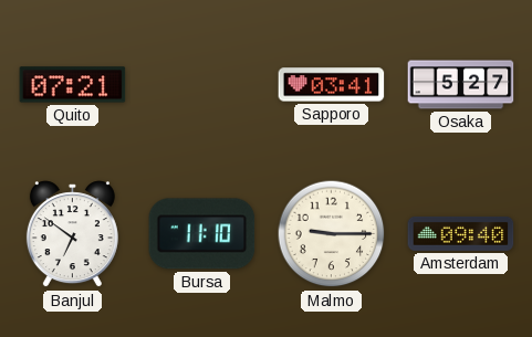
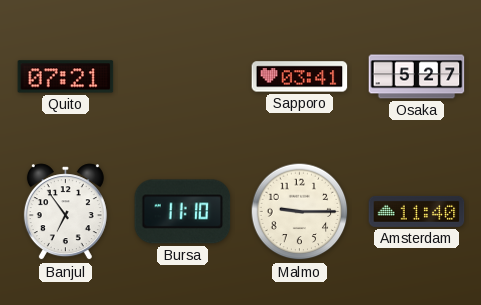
Banjul: 6:51 -> 6:54
Amsterdam: 09:40 -> 11:40
